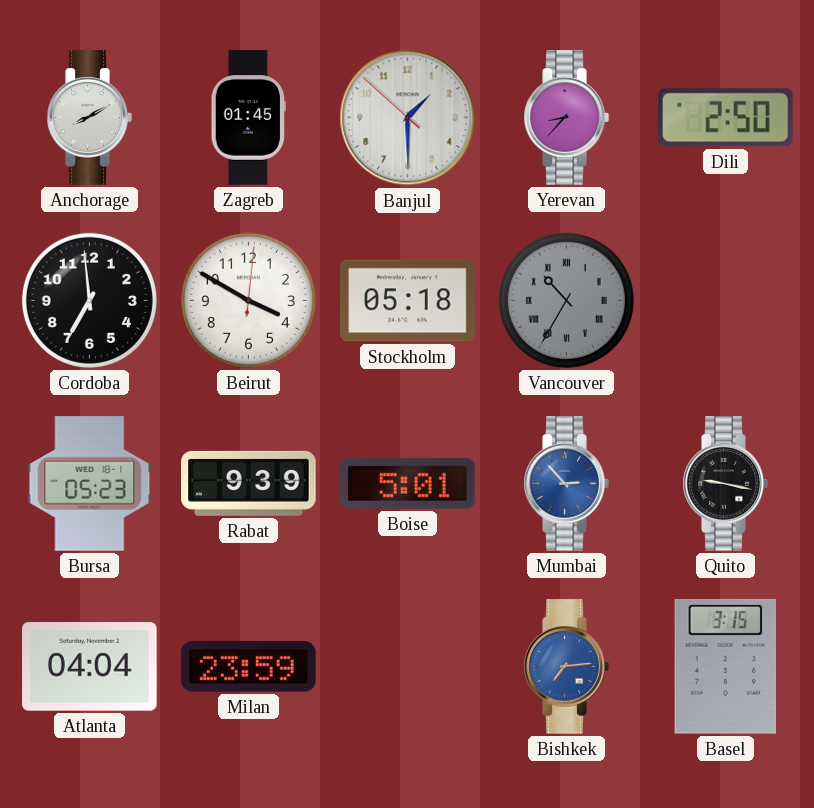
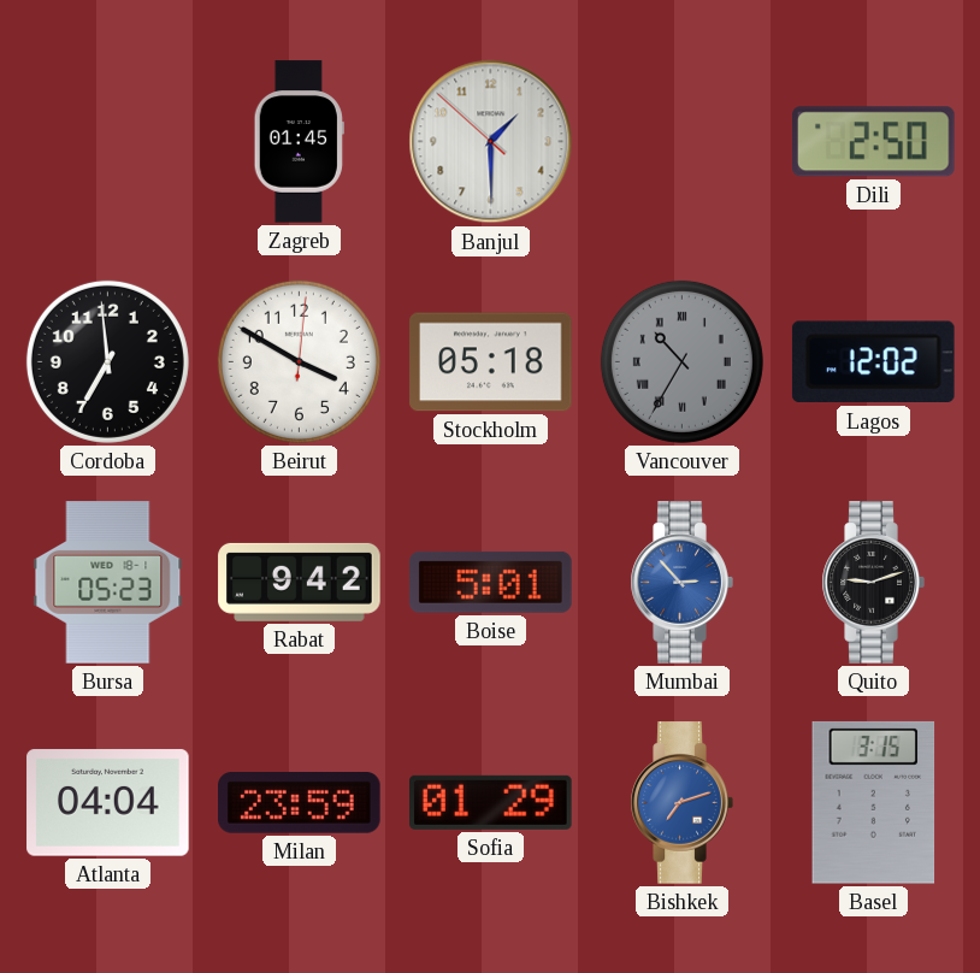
Anchorage: 8:10 -> none
Yerevan: 8:37 -> none
Lagos: none -> 12:02
Rabat: 9:39 -> 9:42
Quito: 9:17 -> 9:12
Sofia: none -> 01:29
Bishkek: 7:14 -> 7:12
